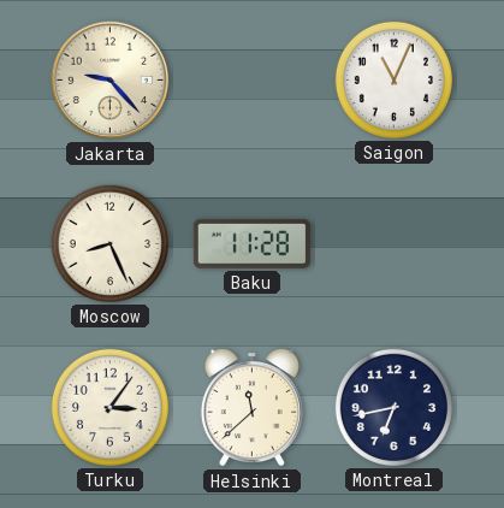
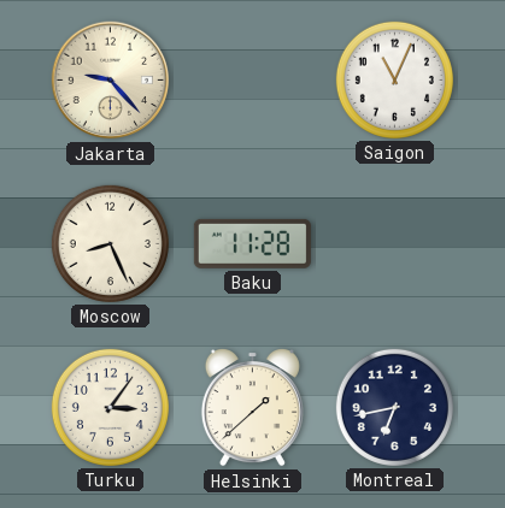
Helsinki: 11:38 -> 1:38
